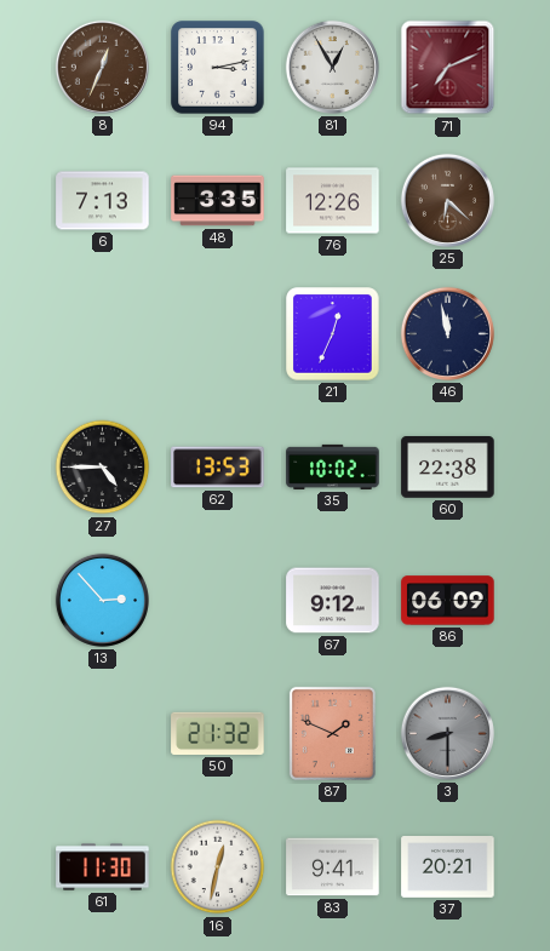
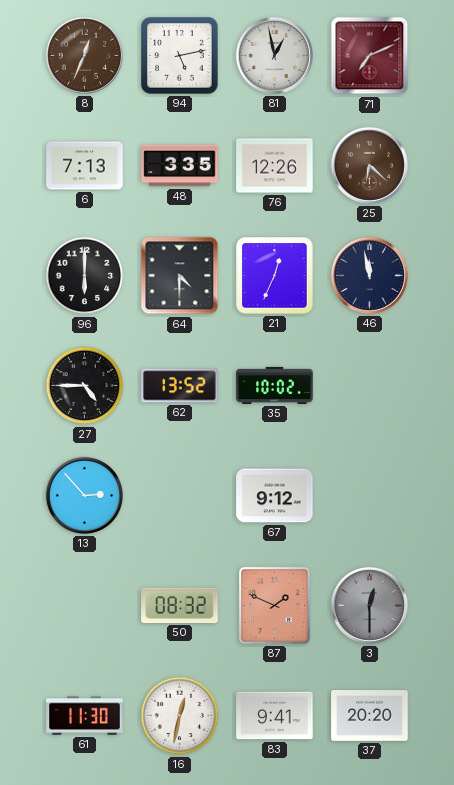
94: 3:13 -> 5:13
81: 12:55 -> 12:58
96: none -> 6:00
64: none -> 4:30
62: 13:53 -> 13:52
60: 22:38 -> none
86: 06:09 -> none
50: 21:32 -> 08:32
3: 8:30 -> 12:30
37: 20:21 -> 20:20
